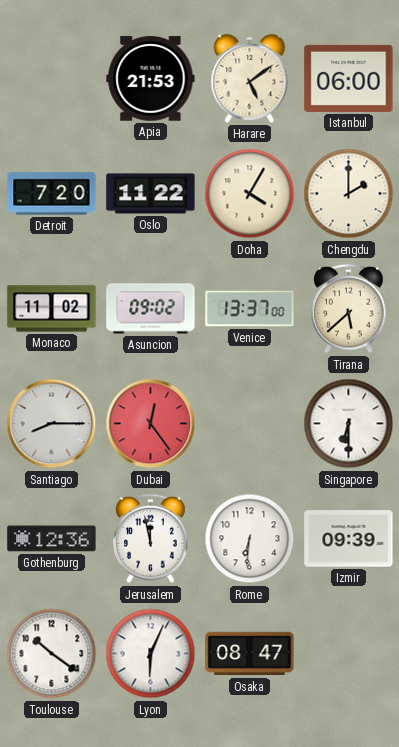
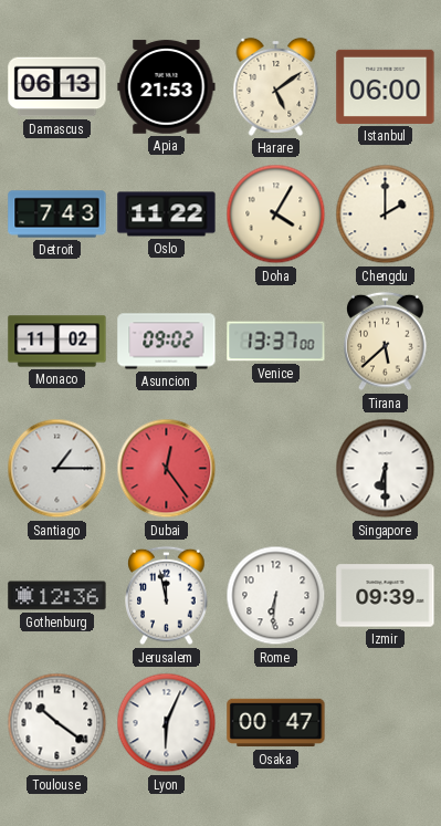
Damascus: none -> 06:13
Detroit: 7:20 -> 7:43
Santiago: 8:15 -> 1:15
Osaka: 08:47 -> 00:47
